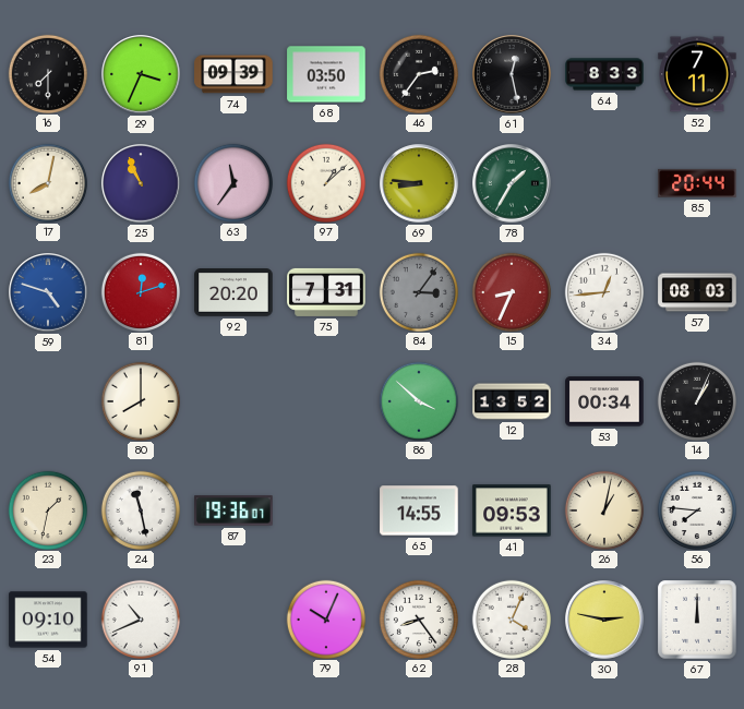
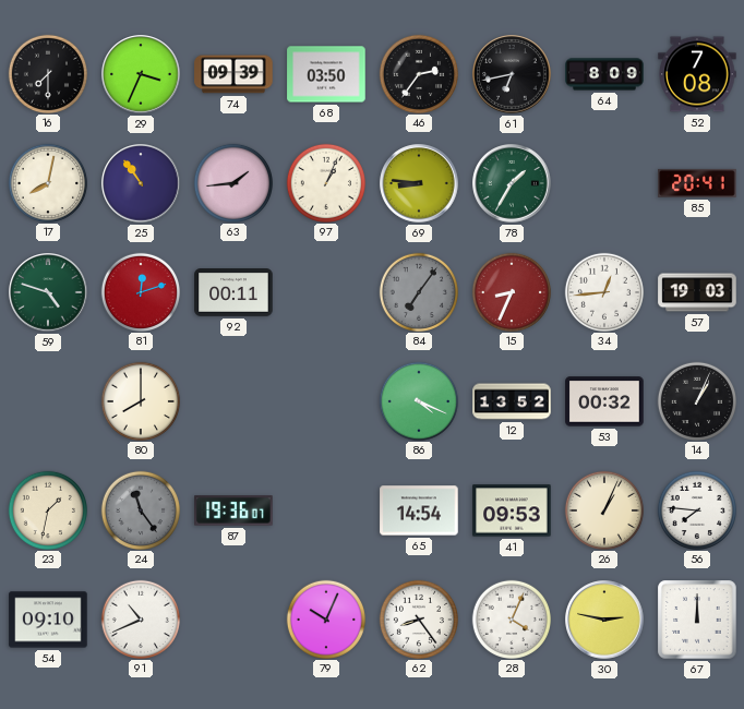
61: 12:28 -> 6:43
64: 8:33 -> 8:09
52: 7:11 -> 7:08
25: 10:56 -> 10:54
63: 11:36 -> 1:44
97: 1:08 -> 1:04
85: 20:44 -> 20:41
59 dial: blue -> green
92: 20:20 -> 00:11
75: 7:31 -> none
84: 3:06 -> 7:06
57: 08:03 -> 19:03
86: 3:52 -> 4:19
53: 00:34 -> 00:32
24: 11:28 -> 11:24
24 dial: white -> grey
65: 14:55 -> 14:54
26: 1:02 -> 1:04
